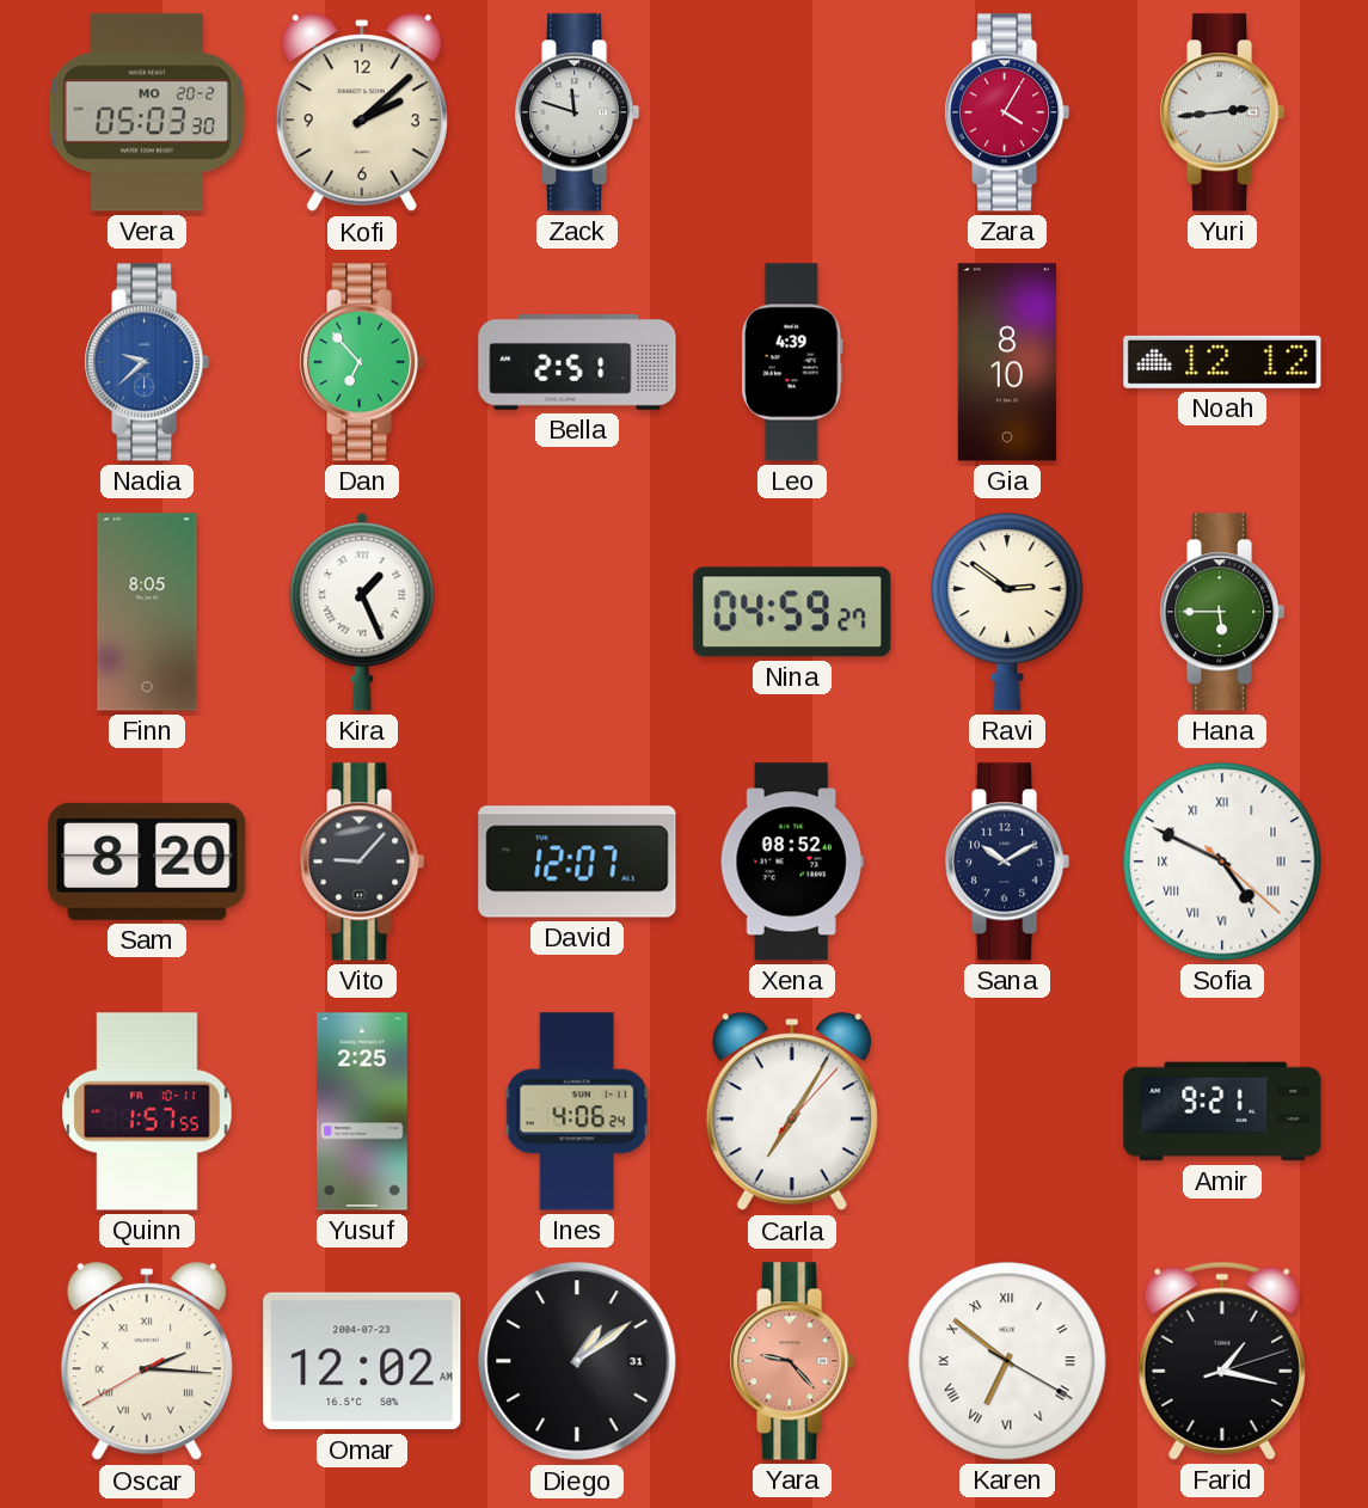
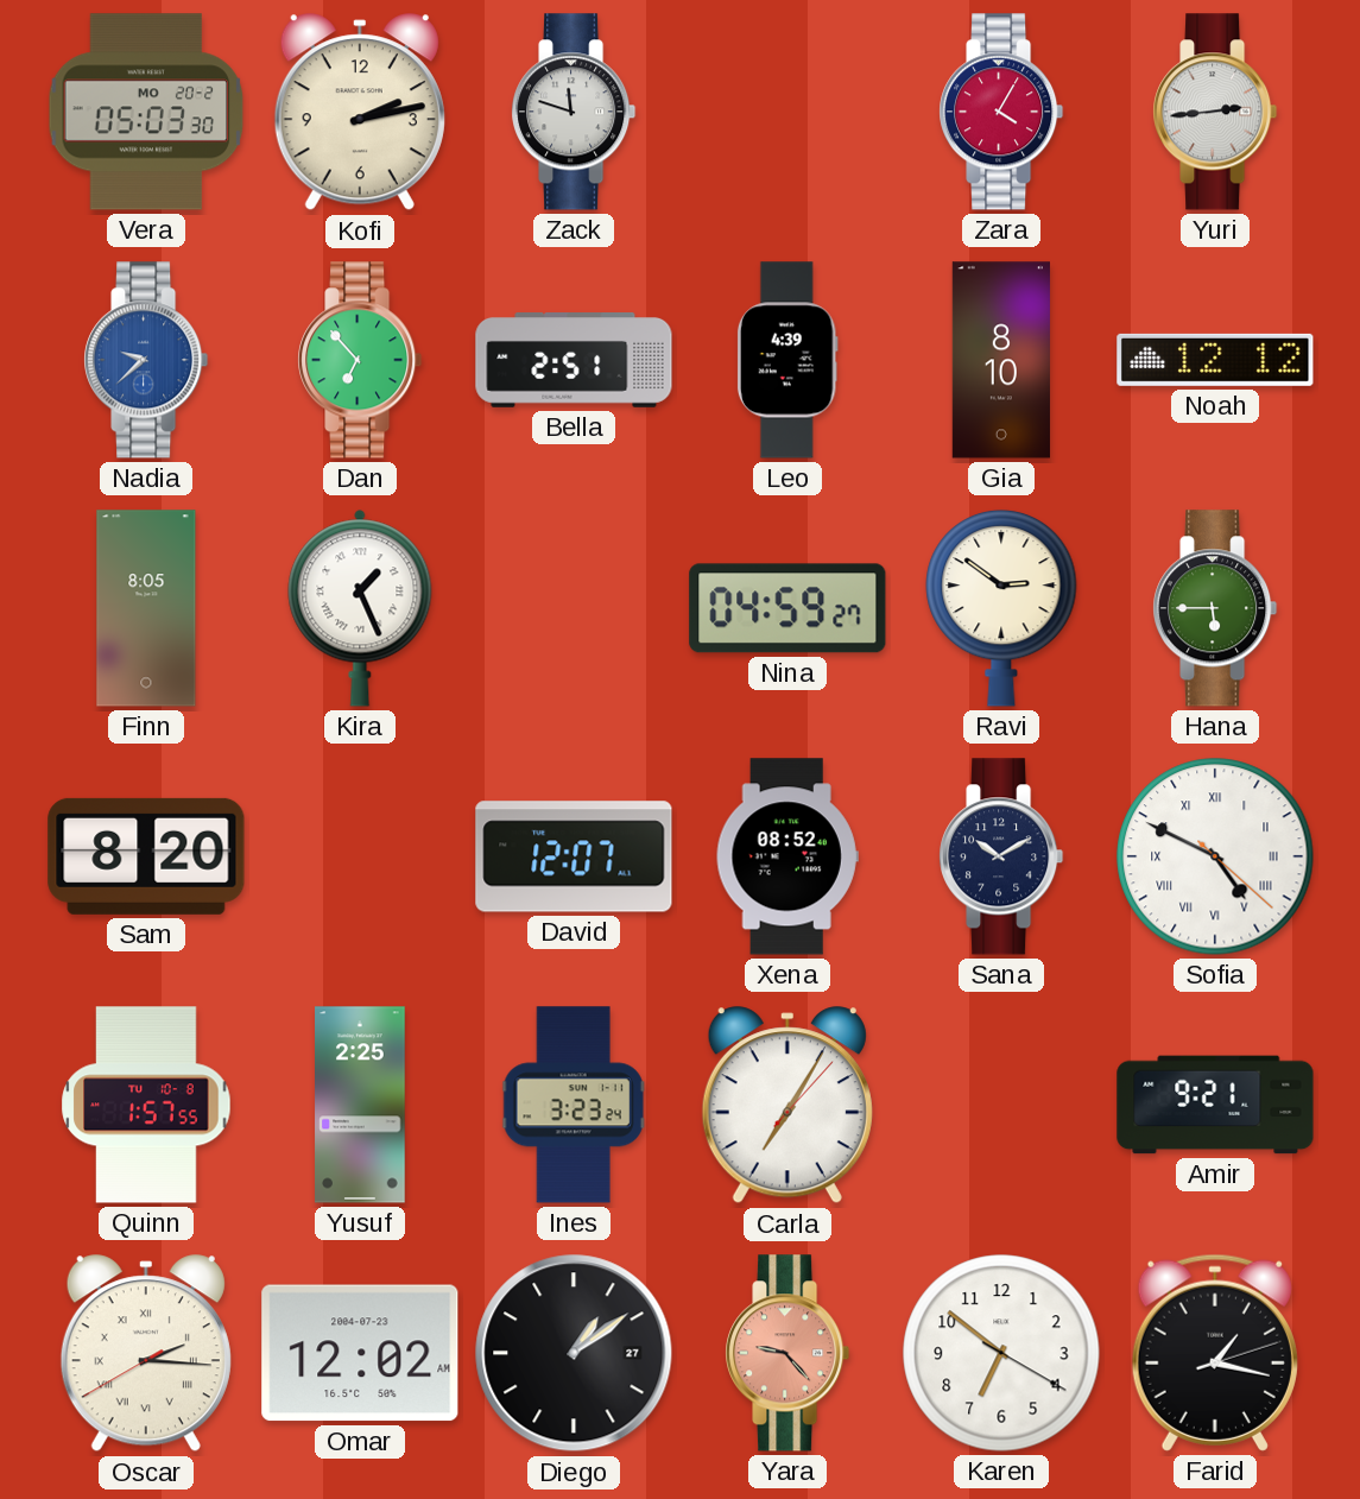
Kofi: 2:08 -> 2:13
Vito: 9:07 -> none
Quinn date: FR 10-11 -> TU 10-8
Ines: 4:06 -> 3:23
Diego date: 31 -> 27
Karen numerals: Roman -> Arabic
